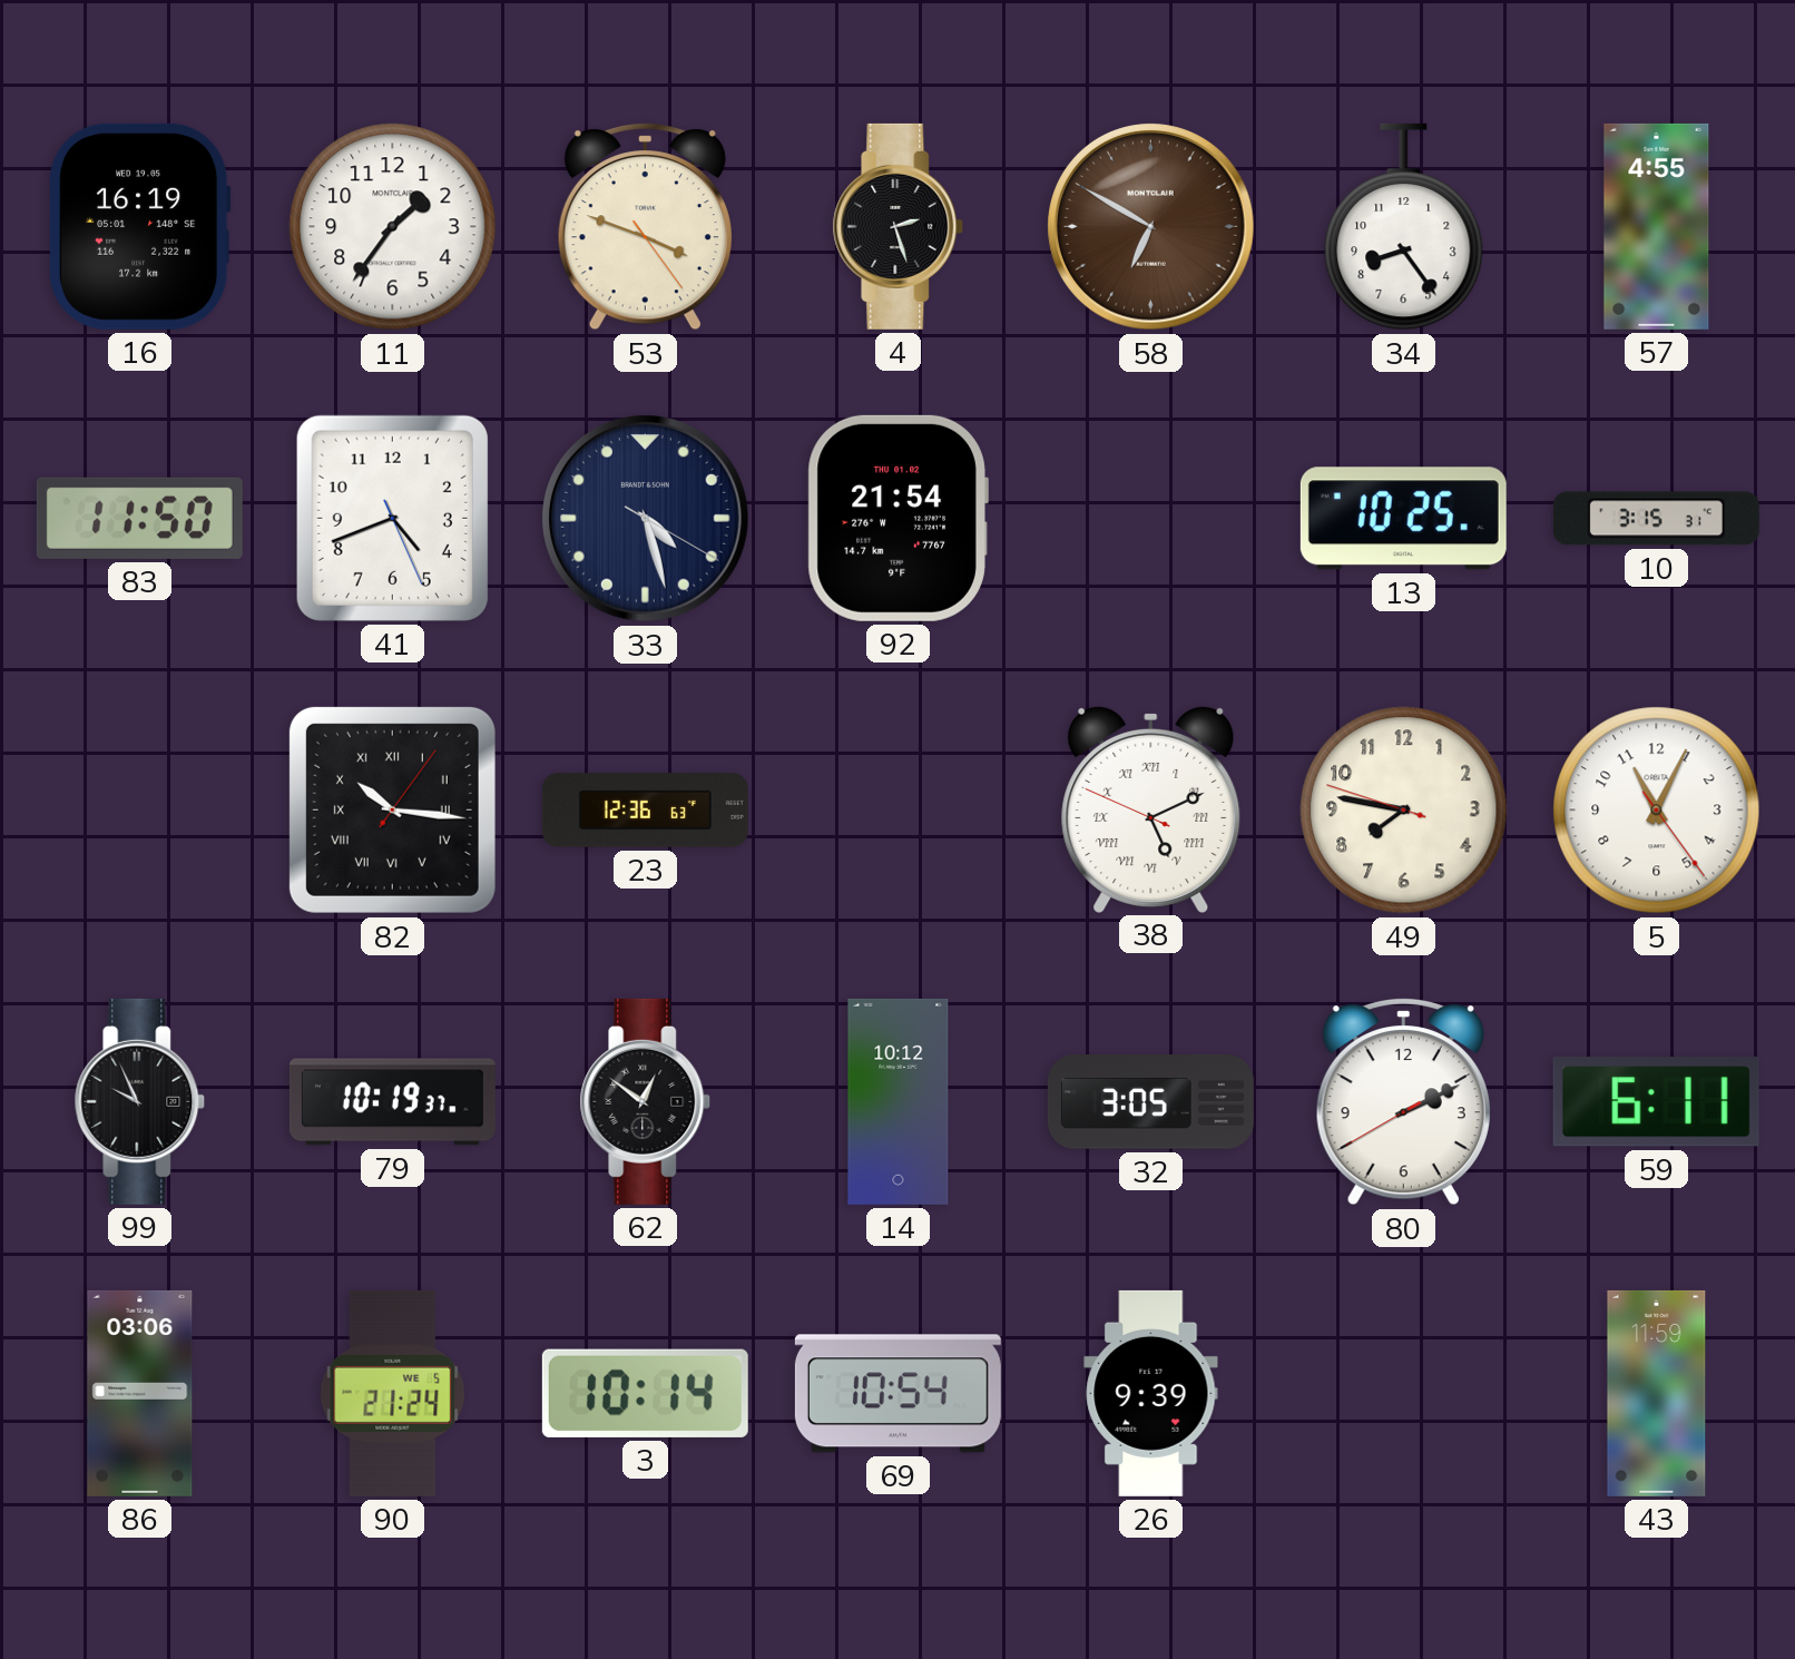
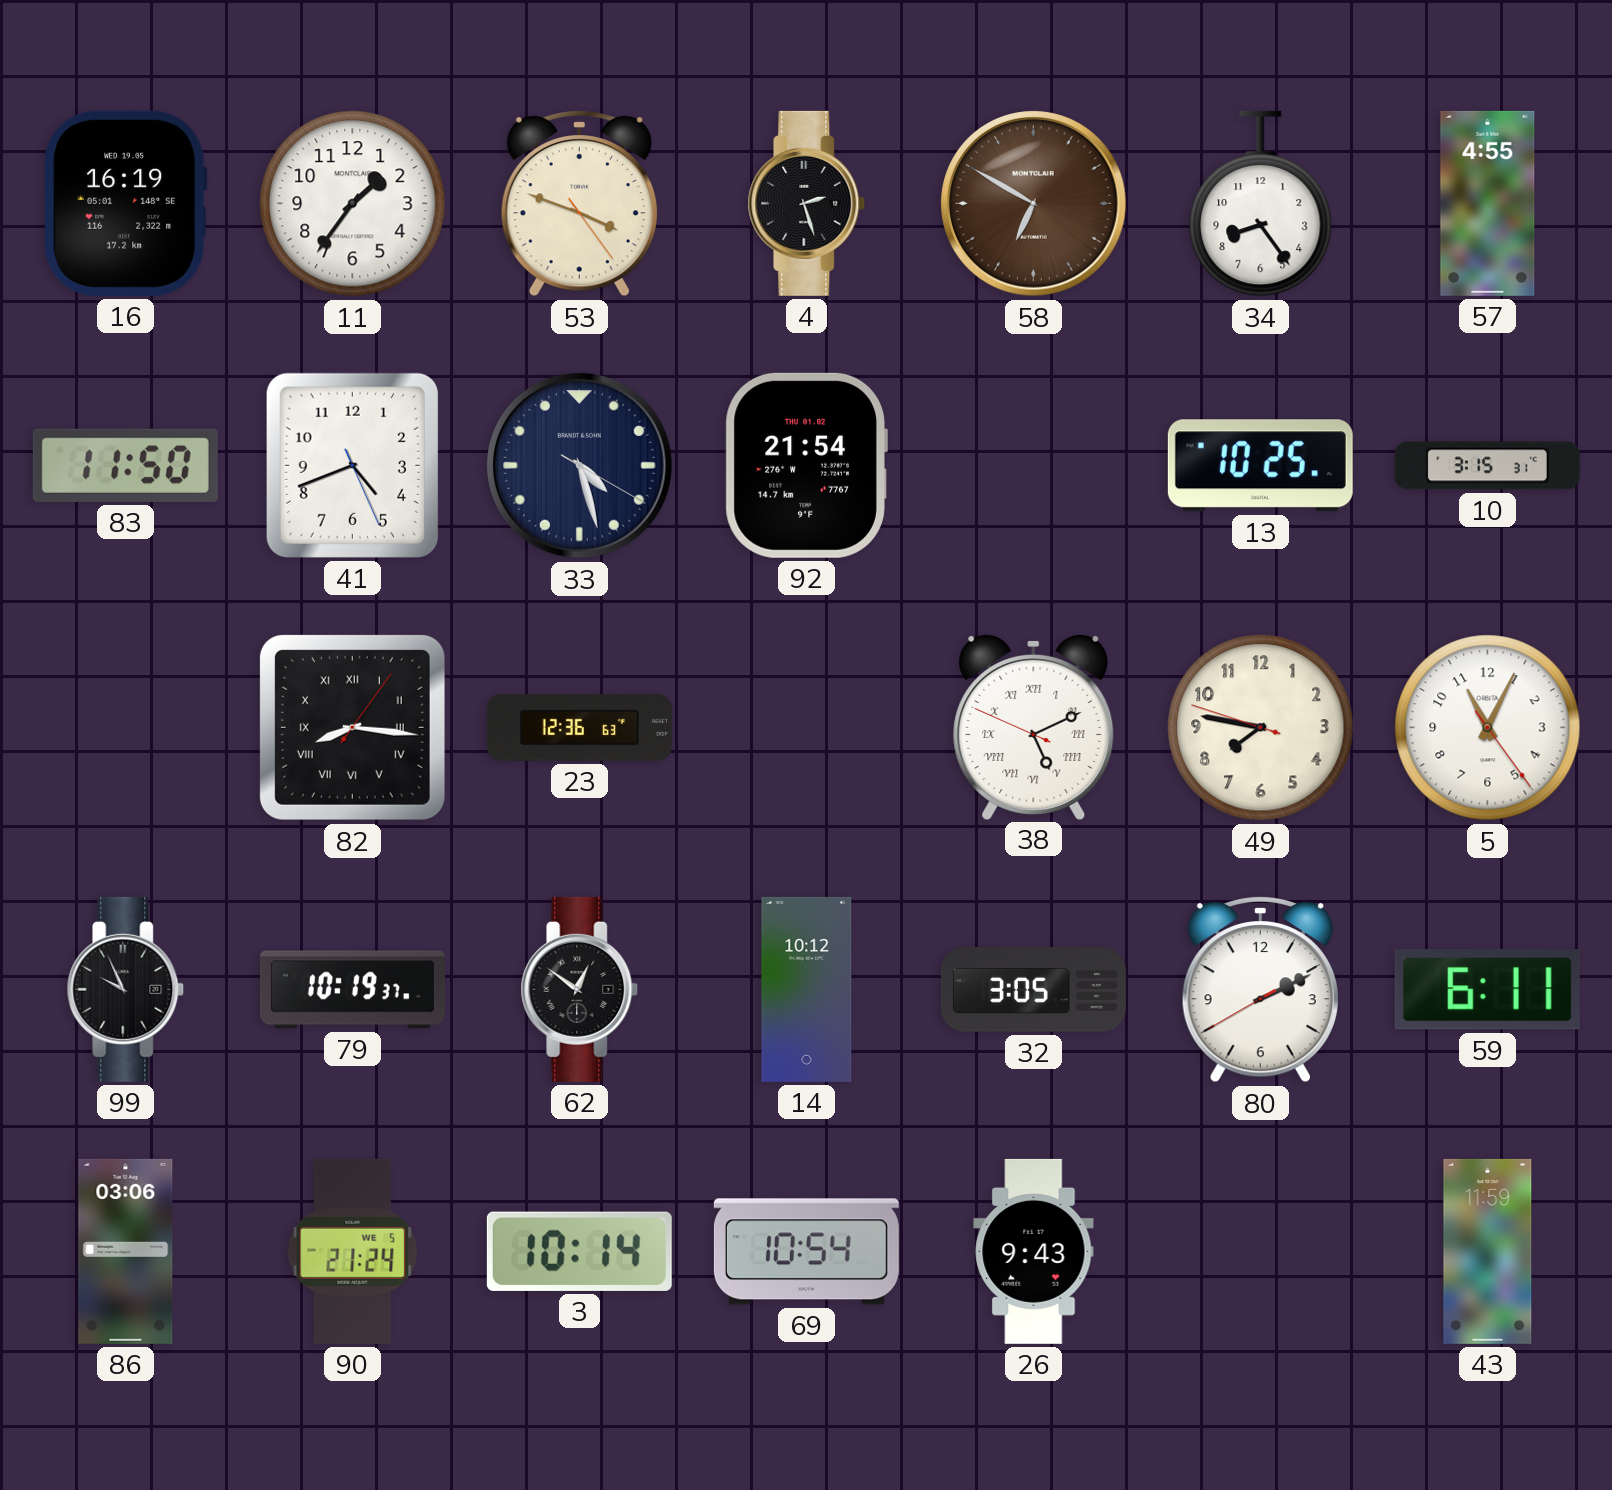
82: 10:16 -> 8:16
26: 9:39 -> 9:43
